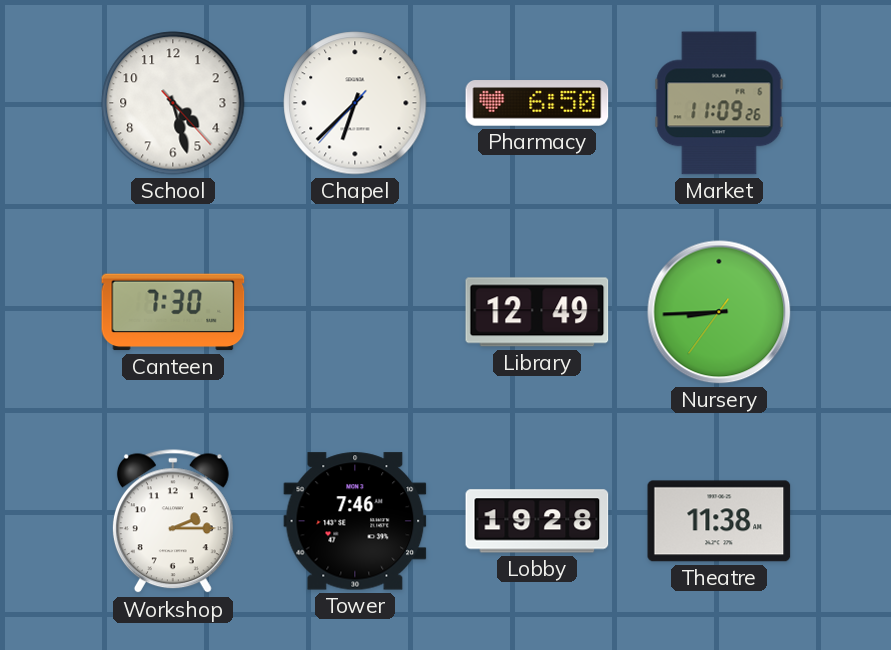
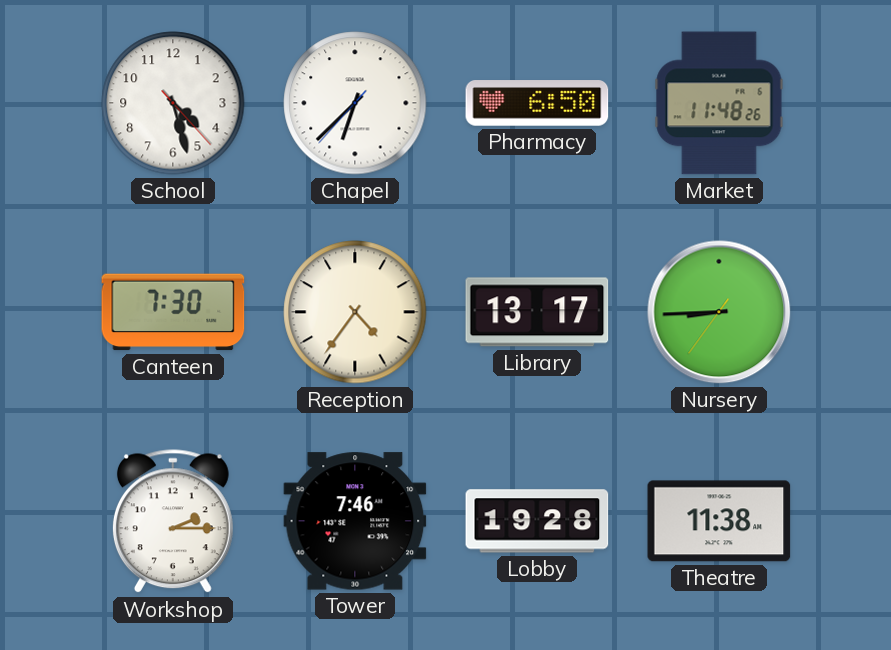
Market: 11:09 -> 11:48
Reception: none -> 4:36
Library: 12:49 -> 13:17
